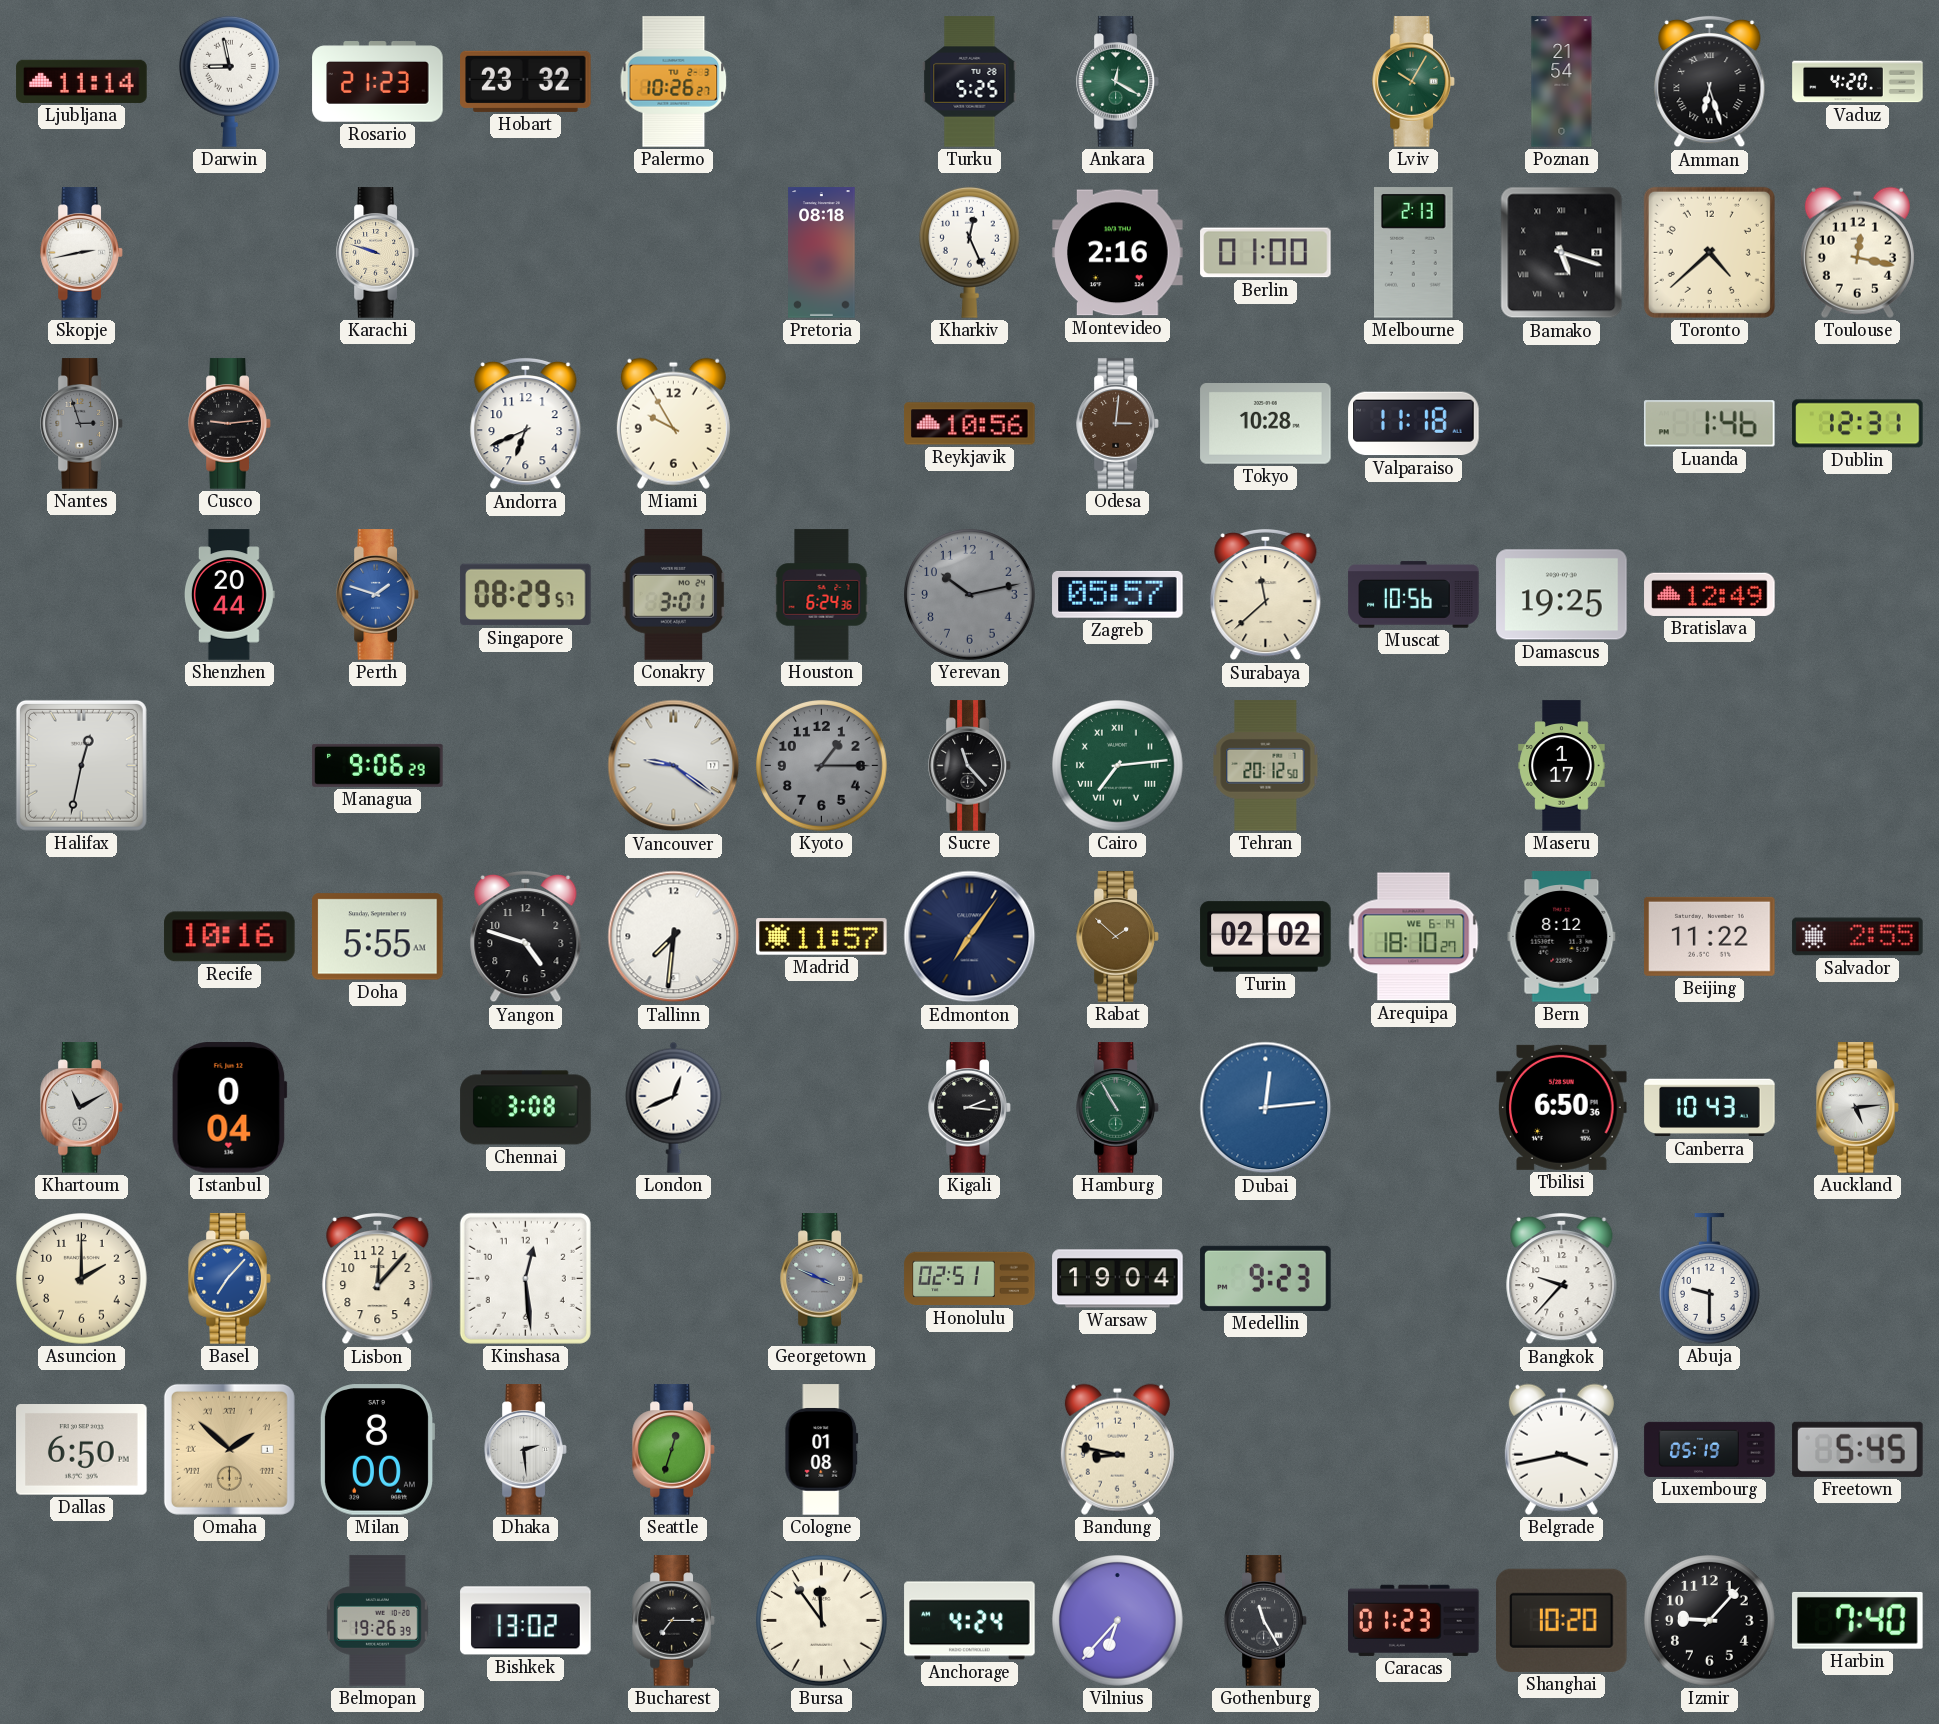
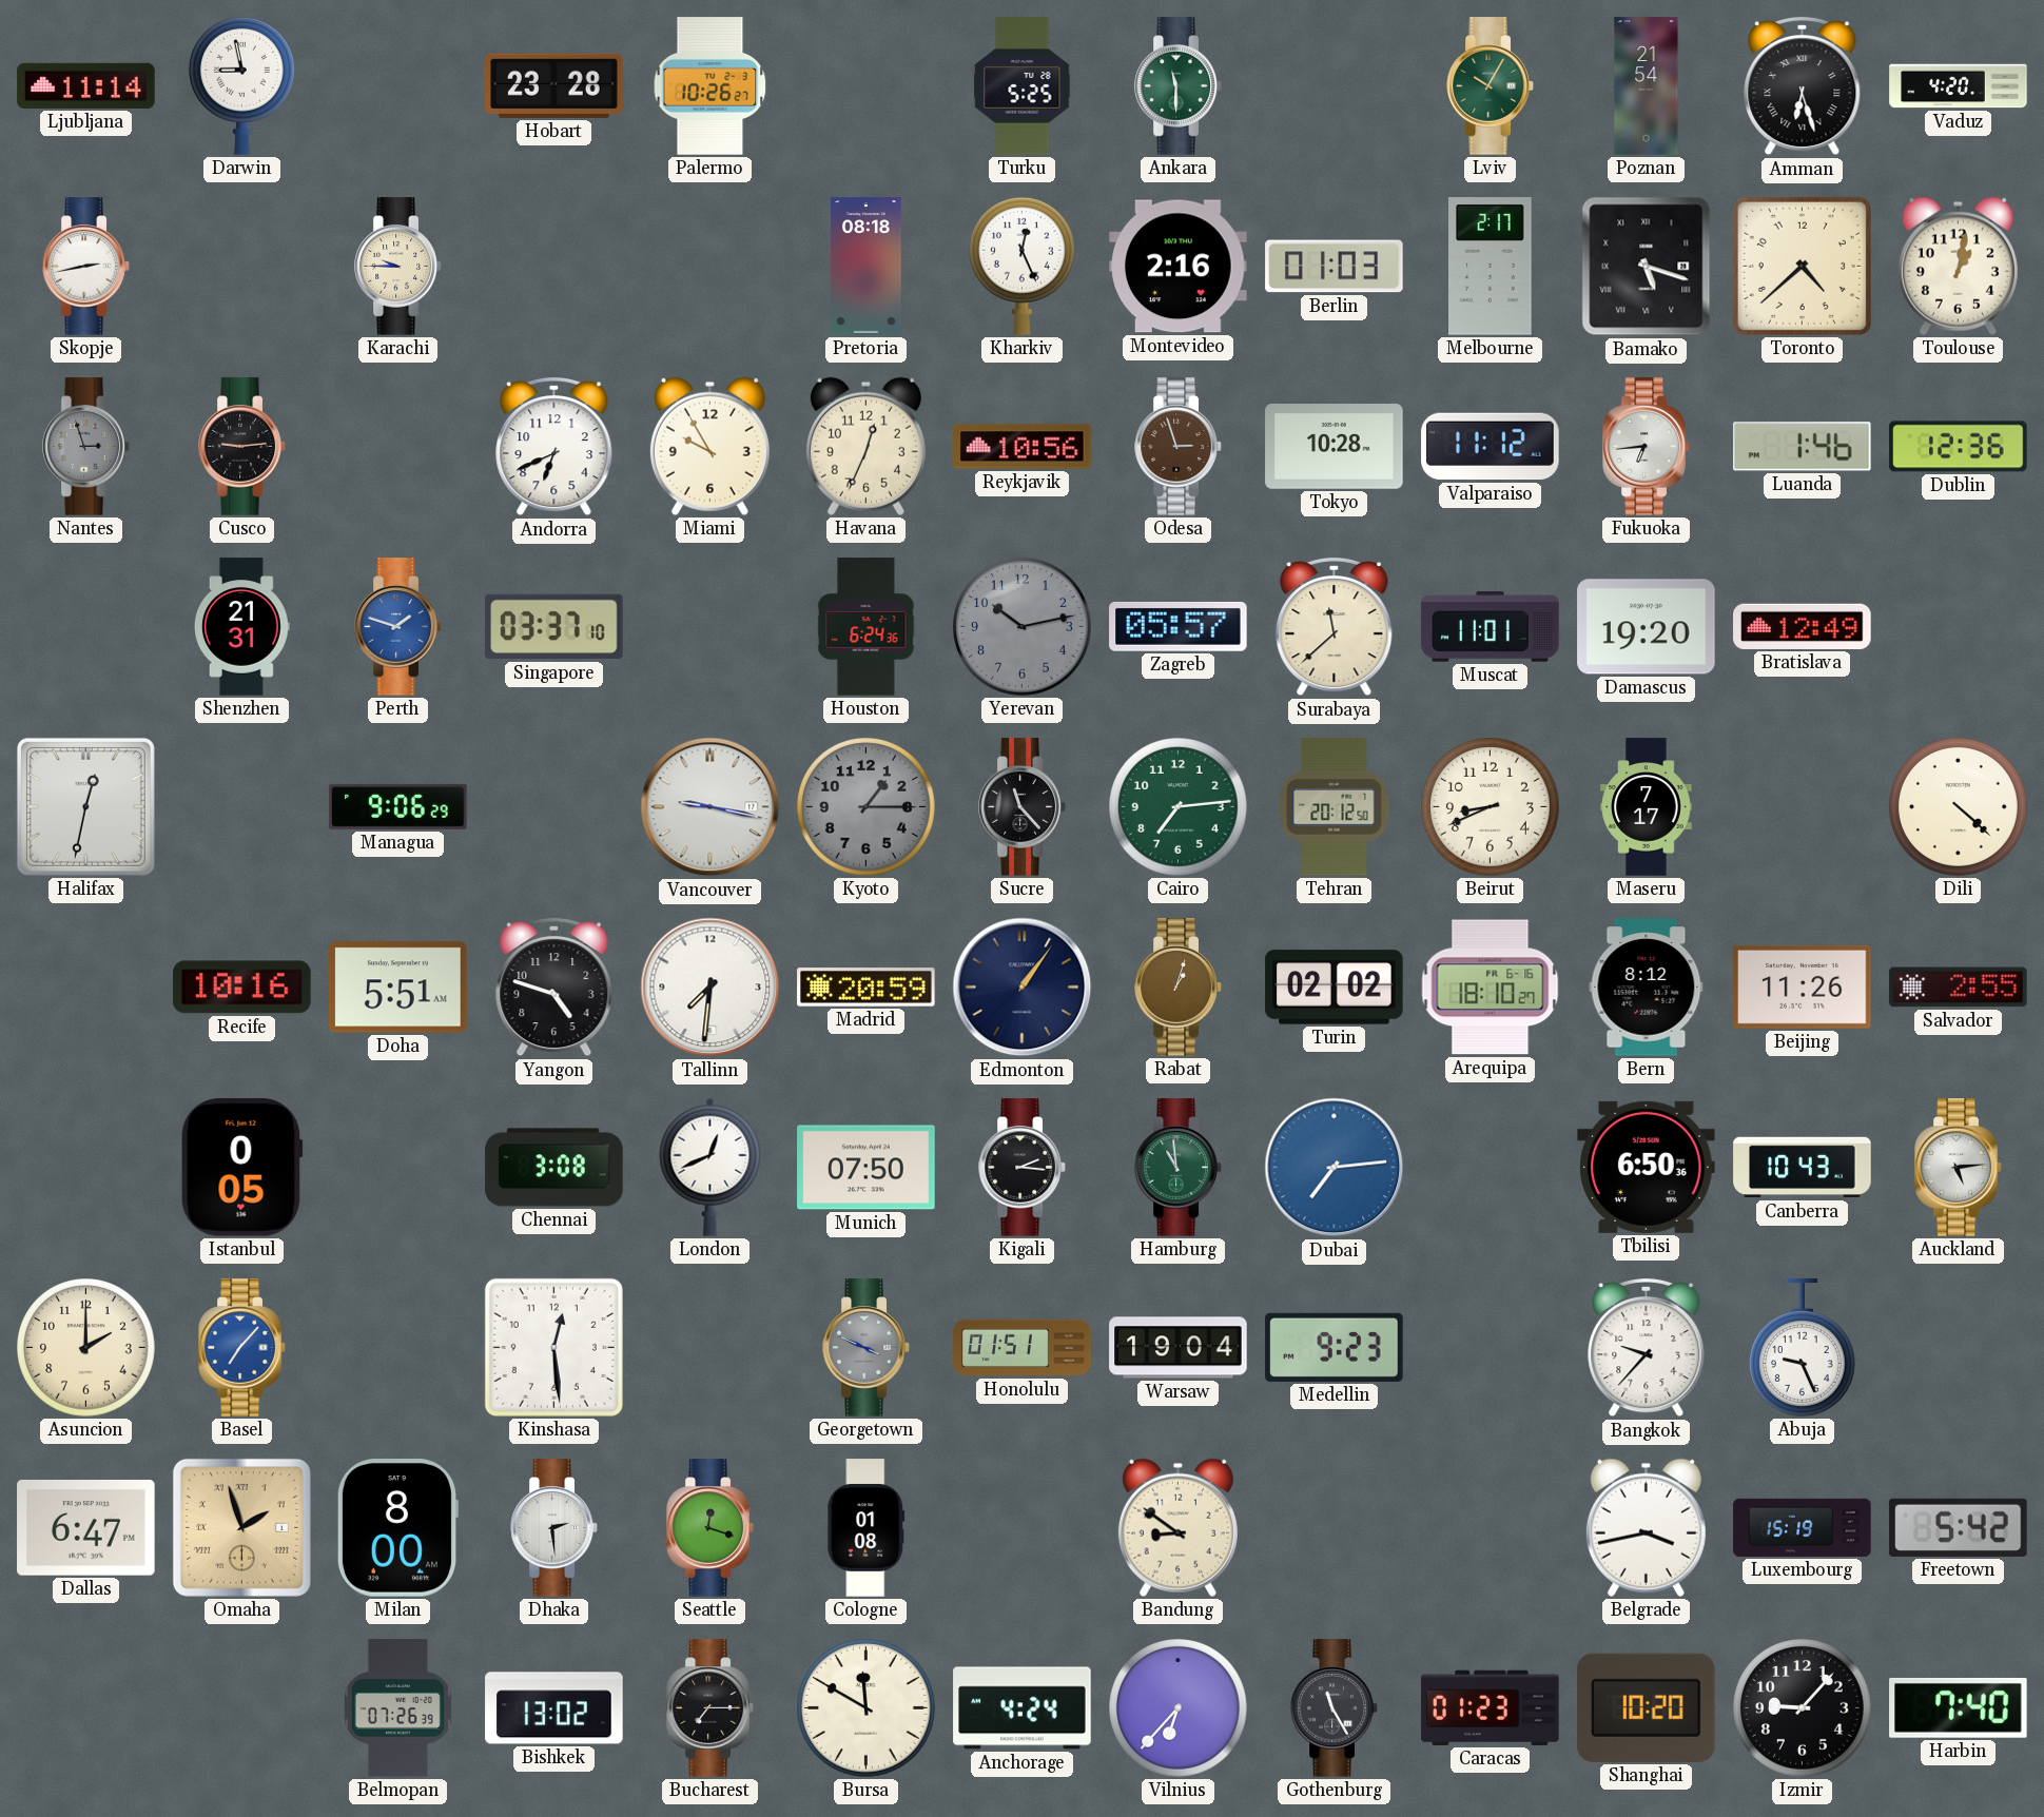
Rosario: 21:23 -> none
Hobart: 23:32 -> 23:28
Ankara: 12:20 -> 11:30
Karachi: 9:48 -> 9:45
Berlin: 01:00 -> 01:03
Melbourne: 2:13 -> 2:17
Toulouse: 12:17 -> 1:02
Havana: none -> 12:34
Odesa: 3:01 -> 2:57
Valparaiso: 11:18 -> 11:12
Fukuoka: none -> 6:44
Dublin: 12:31 -> 12:36
Shenzhen: 20:44 -> 21:31
Singapore: 08:29 -> 03:37
Conakry: 3:01 -> none
Muscat: 10:56 -> 11:01
Damascus: 19:25 -> 19:20
Vancouver: 9:21 -> 9:17
Cairo numerals: Roman -> Arabic
Beirut: none -> 8:41
Maseru: 1:17 -> 7:17
Dili: none -> 4:22
Doha: 5:55 -> 5:51
Madrid: 11:57 -> 20:59
Edmonton: 7:06 -> 1:06
Rabat: 1:52 -> 1:03
Arequipa date: WE 6-14 -> FR 6-16
Beijing: 11:22 -> 11:26
Khartoum: 11:10 -> none
Istanbul: 0:04 -> 0:05
Munich: none -> 07:50
Hamburg: 10:55 -> 10:59
Dubai: 12:14 -> 7:14
Lisbon: 12:07 -> none
Honolulu: 02:51 -> 01:51
Abuja: 9:30 -> 9:26
Dallas: 6:50 -> 6:47
Omaha: 1:52 -> 1:57
Seattle: 12:33 -> 12:18
Bandung: 8:47 -> 8:51
Luxembourg: 05:19 -> 15:19
Freetown: 5:45 -> 5:42
Belmopan: 19:26 -> 07:26
Bursa: 11:54 -> 11:50
